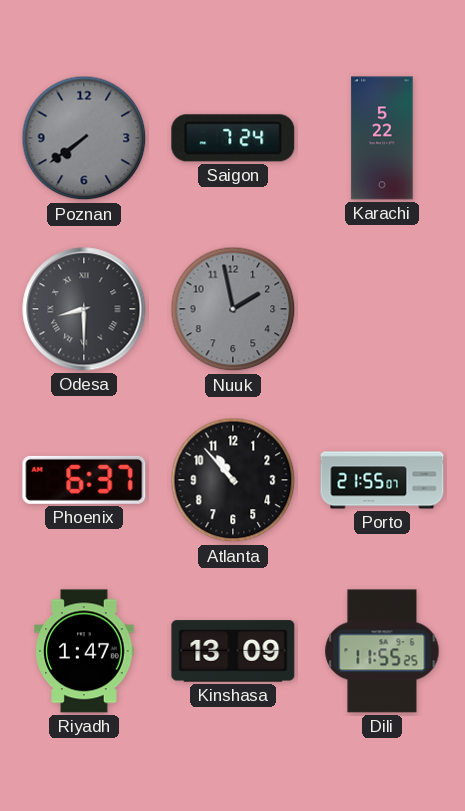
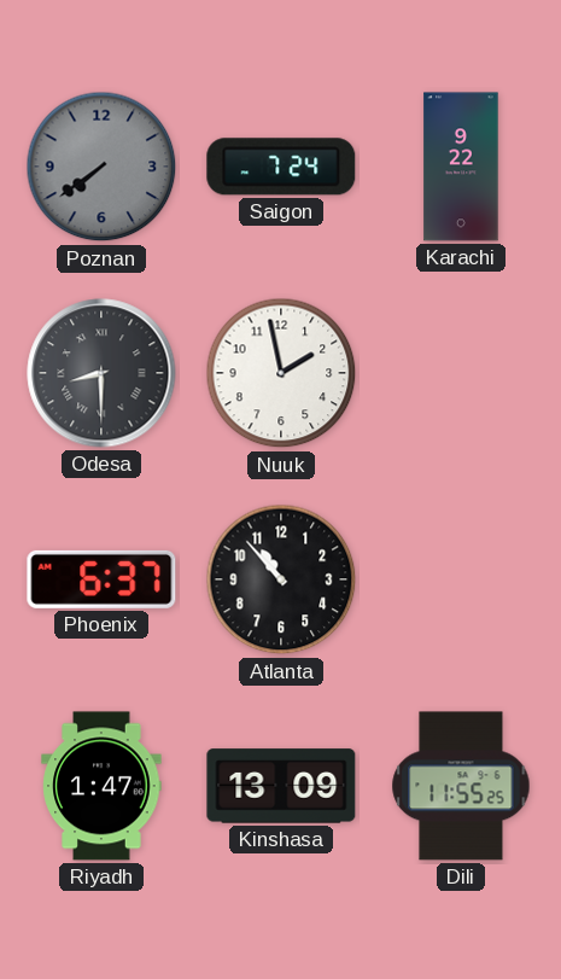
Karachi: 5:22 -> 9:22
Nuuk dial: grey -> white
Porto: 21:55 -> none
